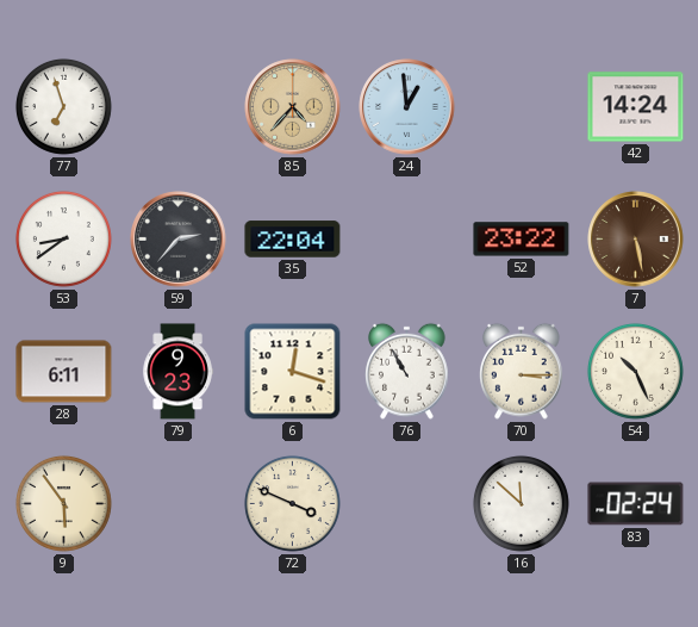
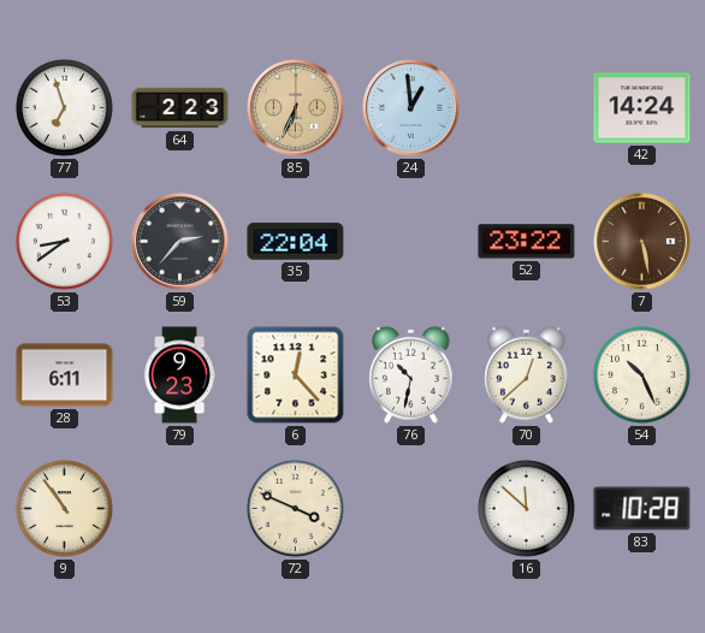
64: none -> 2:23
85: 4:37 -> 6:34
6: 12:18 -> 12:23
76: 10:55 -> 10:32
70: 3:15 -> 12:38
9: 5:54 -> 10:54
83: 02:24 -> 10:28
